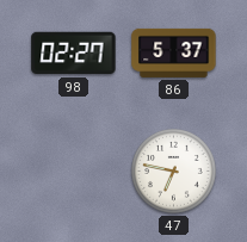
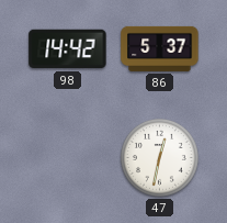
98: 02:27 -> 14:42
47: 6:47 -> 12:32
